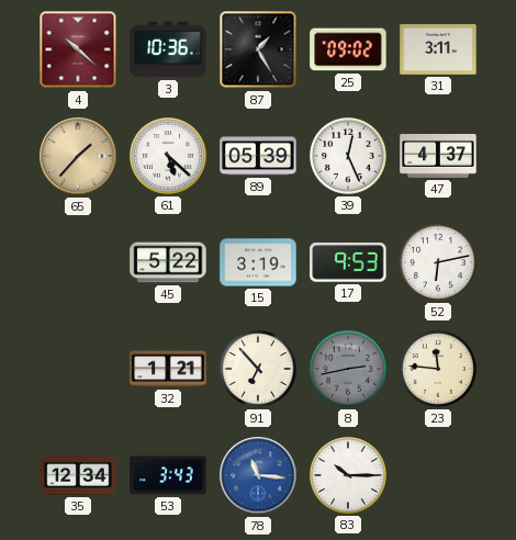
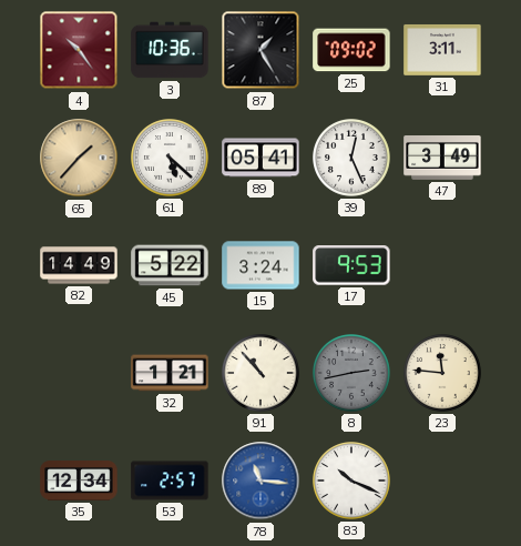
4: 10:22 -> 10:24
89: 05:39 -> 05:41
47: 4:37 -> 3:49
82: none -> 14:49
15: 3:19 -> 3:24
52: 6:13 -> none
91: 6:53 -> 10:53
53: 3:43 -> 2:57
83: 10:15 -> 10:19
